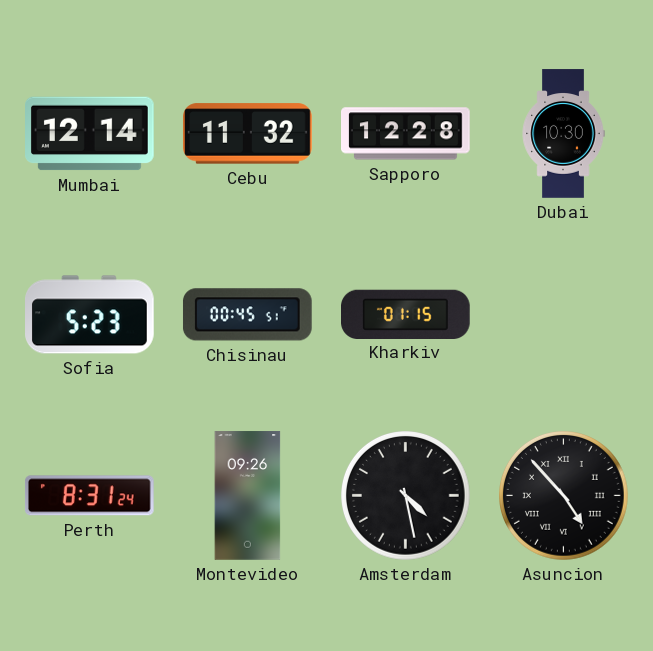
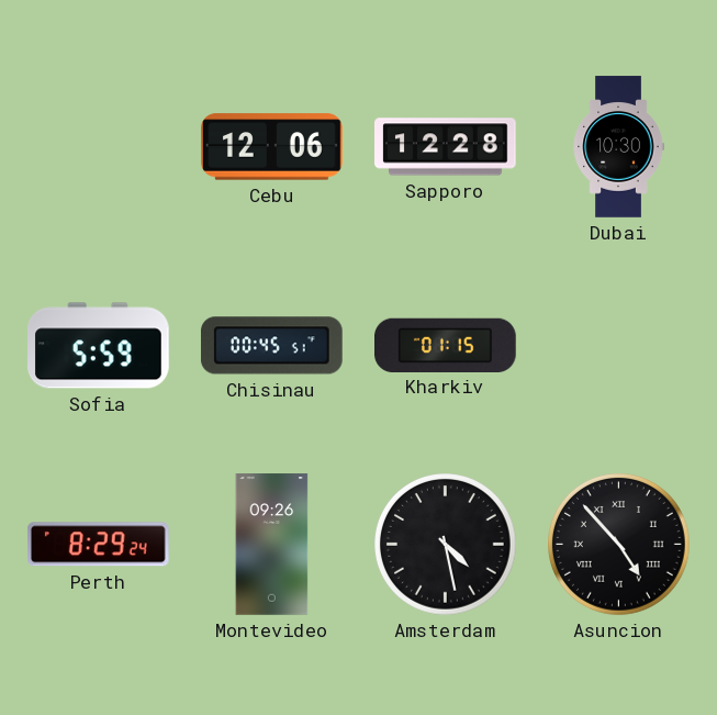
Mumbai: 12:14 -> none
Cebu: 11:32 -> 12:06
Sofia: 5:23 -> 5:59
Perth: 8:31 -> 8:29
